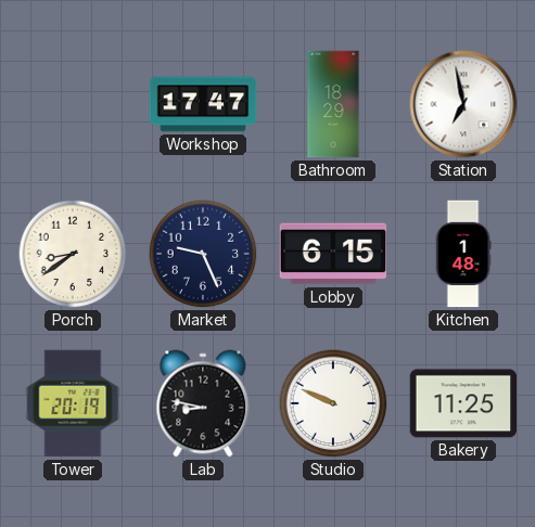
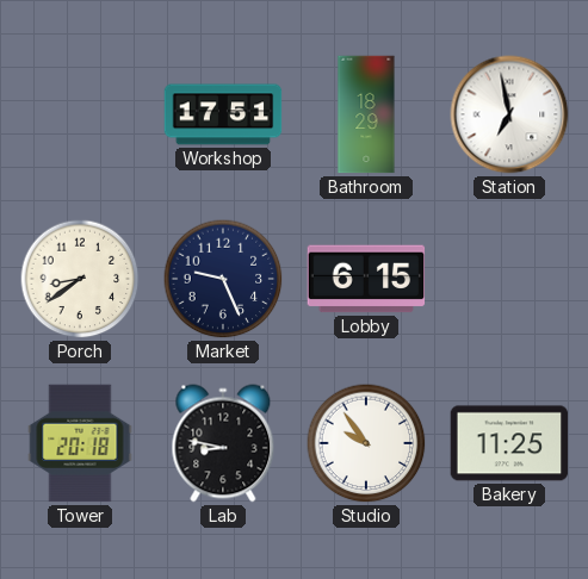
Workshop: 17:47 -> 17:51
Kitchen: 1:48 -> none
Tower: 20:19 -> 20:18
Studio: 9:49 -> 9:54
